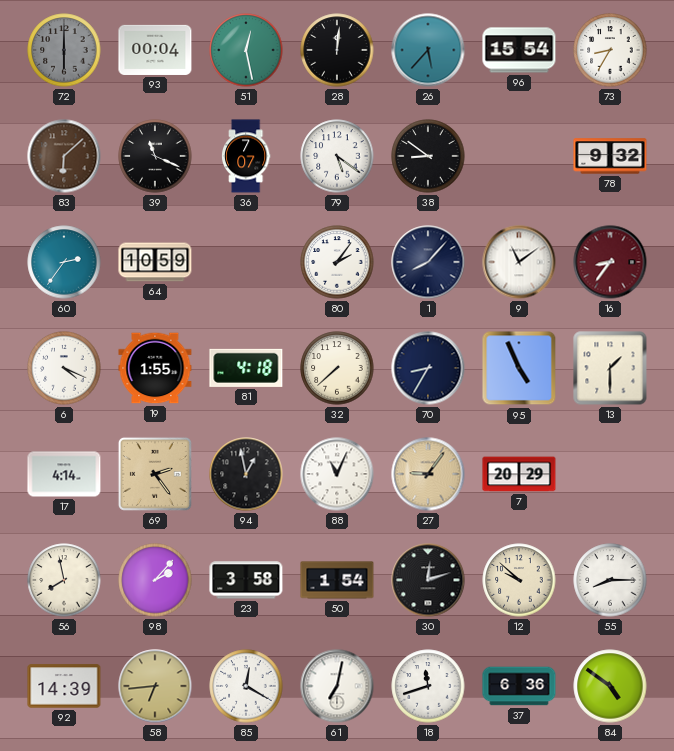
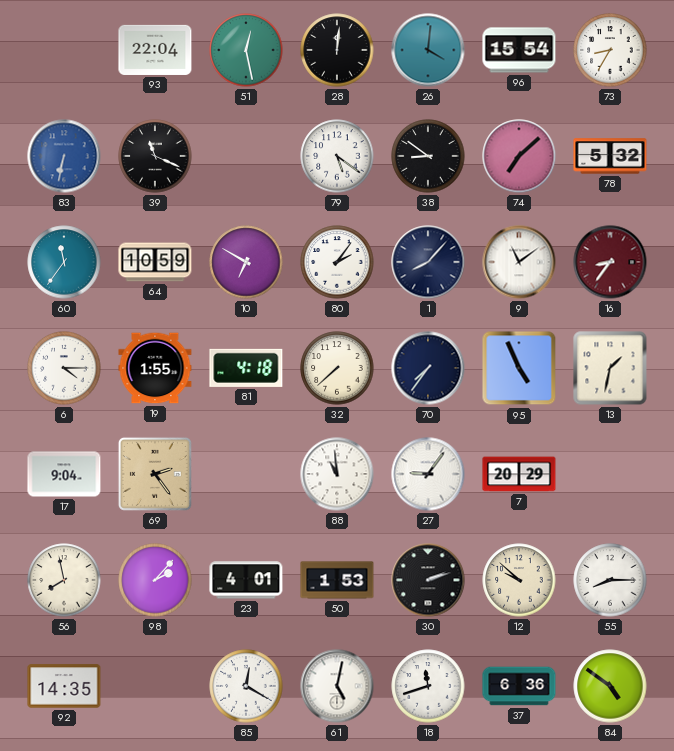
72: 6:00 -> none
93: 00:04 -> 22:04
26: 5:37 -> 4:01
83: 6:08 -> 6:32
83 dial: brown -> blue
36: 7:07 -> none
74: none -> 7:08
78: 9:32 -> 5:32
60: 2:36 -> 11:36
10: none -> 6:50
6: 4:19 -> 4:15
70: 8:35 -> 7:36
13: 1:30 -> 1:32
17: 4:14 -> 9:04
94: 12:58 -> none
88: 11:04 -> 10:59
27 dial: champagne -> white
23: 3:58 -> 4:01
50: 1:54 -> 1:53
30: 12:12 -> 2:12
92: 14:39 -> 14:35
58: 6:44 -> none
61: 7:02 -> 5:02
